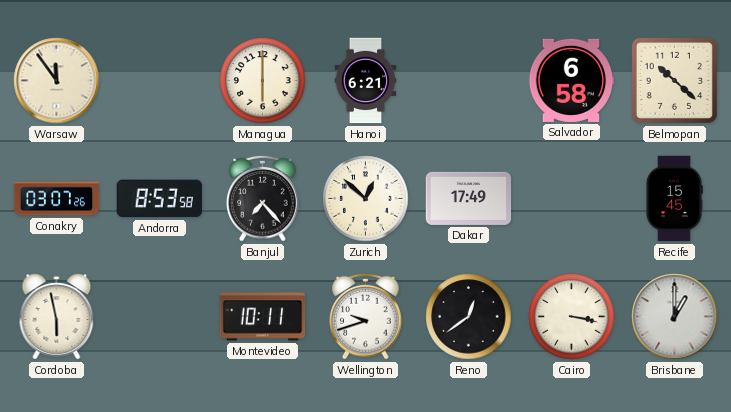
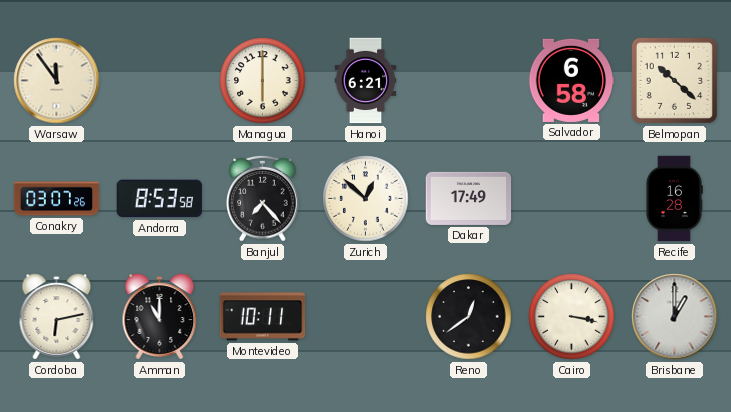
Recife: 15:45 -> 16:28
Cordoba: 5:58 -> 6:13
Amman: none -> 11:00
Wellington: 9:42 -> none
